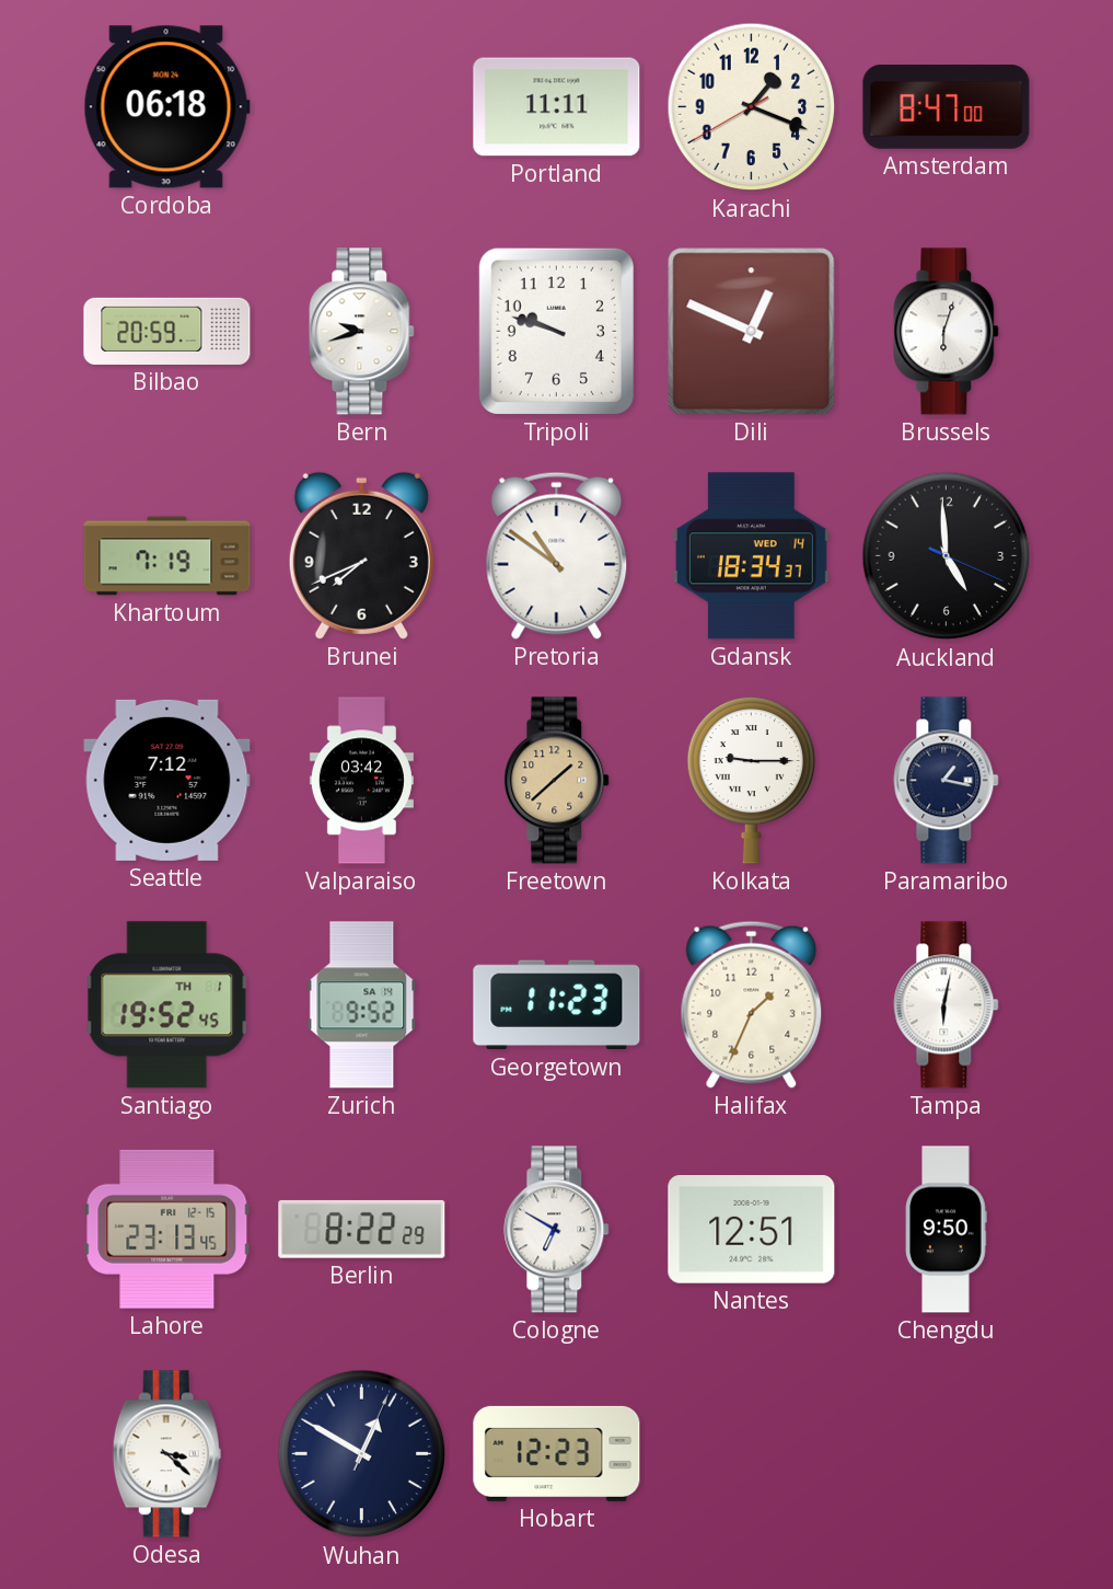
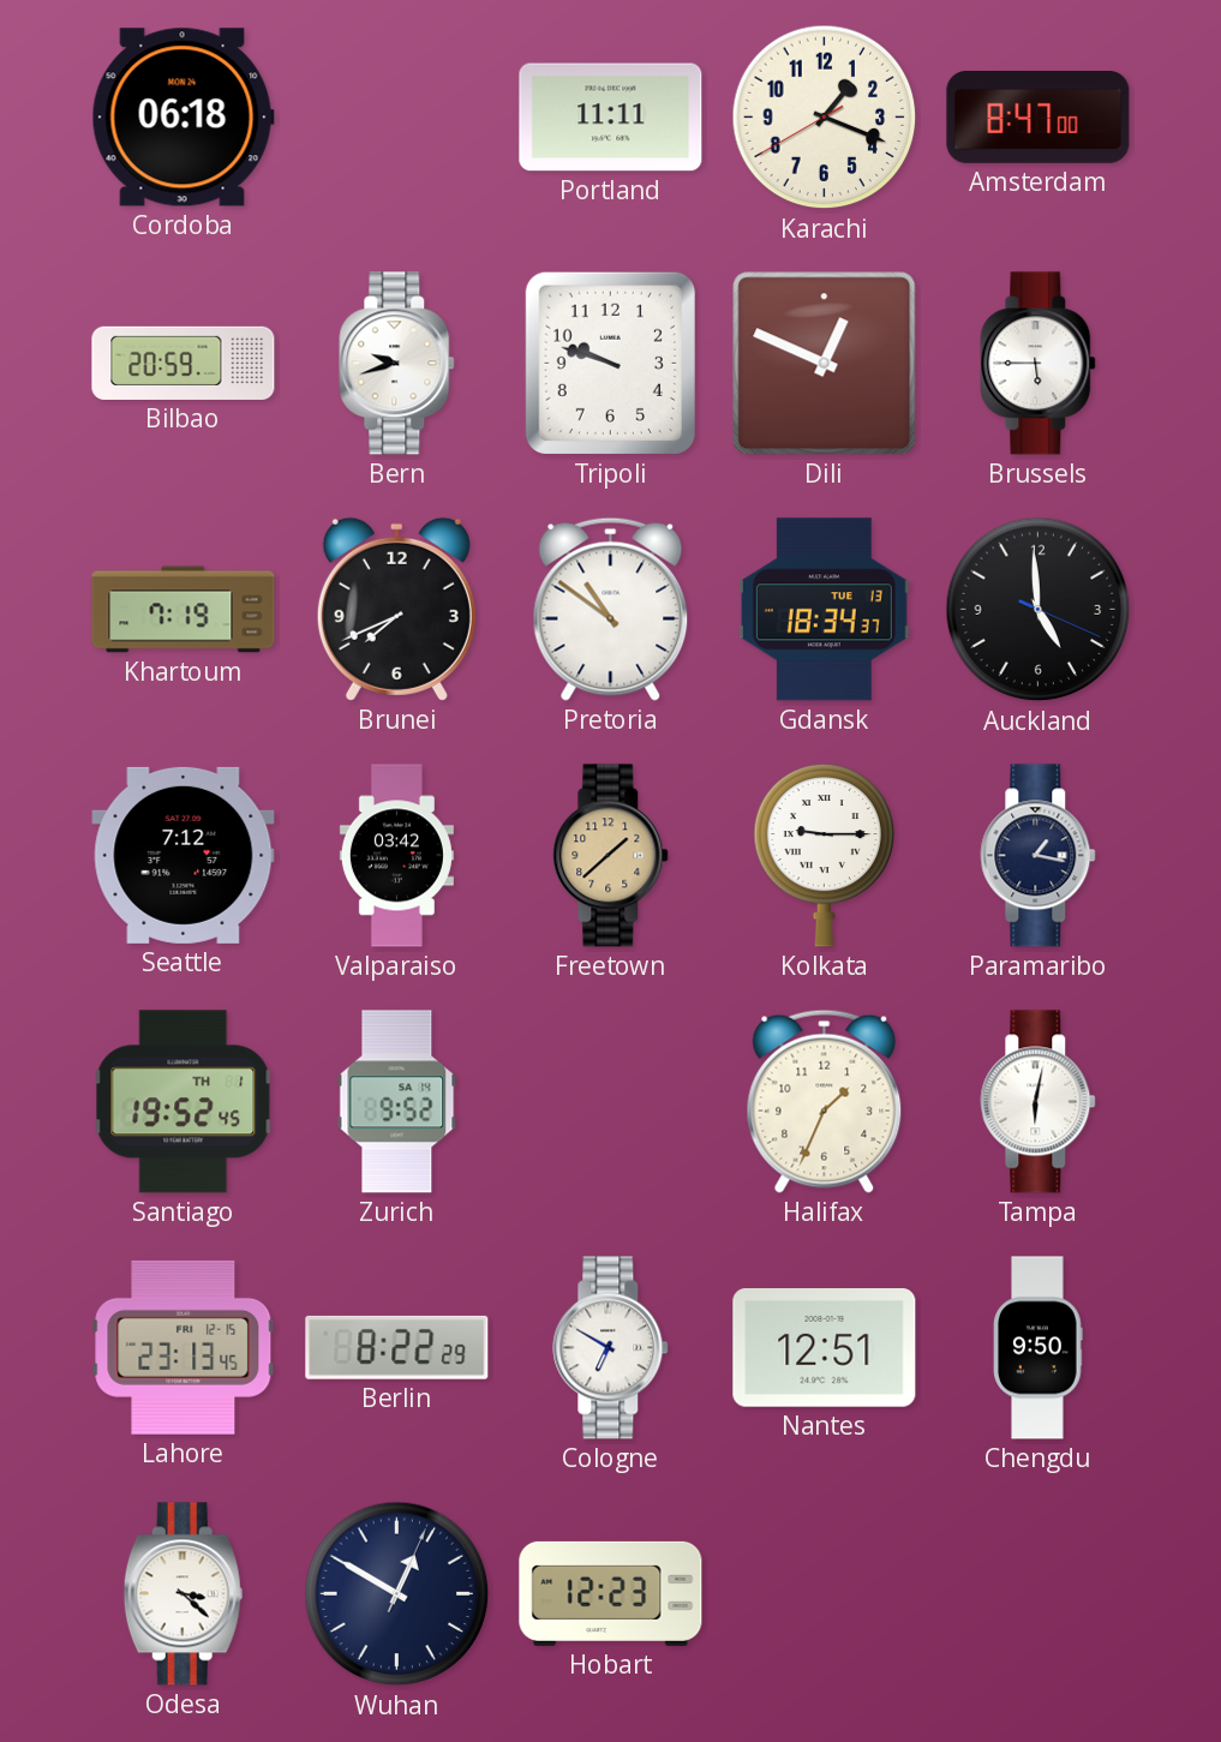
Brussels: 6:03 -> 5:45
Gdansk date: WED 14 -> TUE 13
Georgetown: 11:23 -> none
